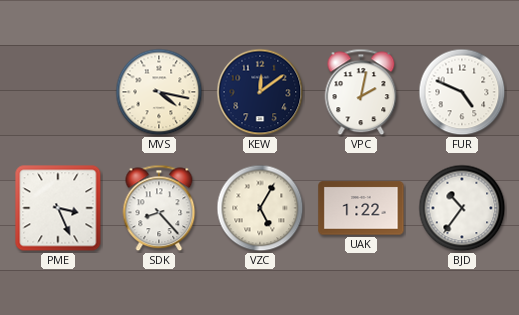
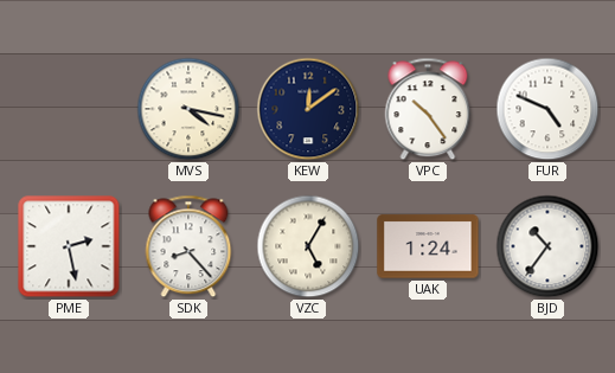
VPC: 2:02 -> 10:24
PME: 3:26 -> 2:28
UAK: 1:22 -> 1:24
